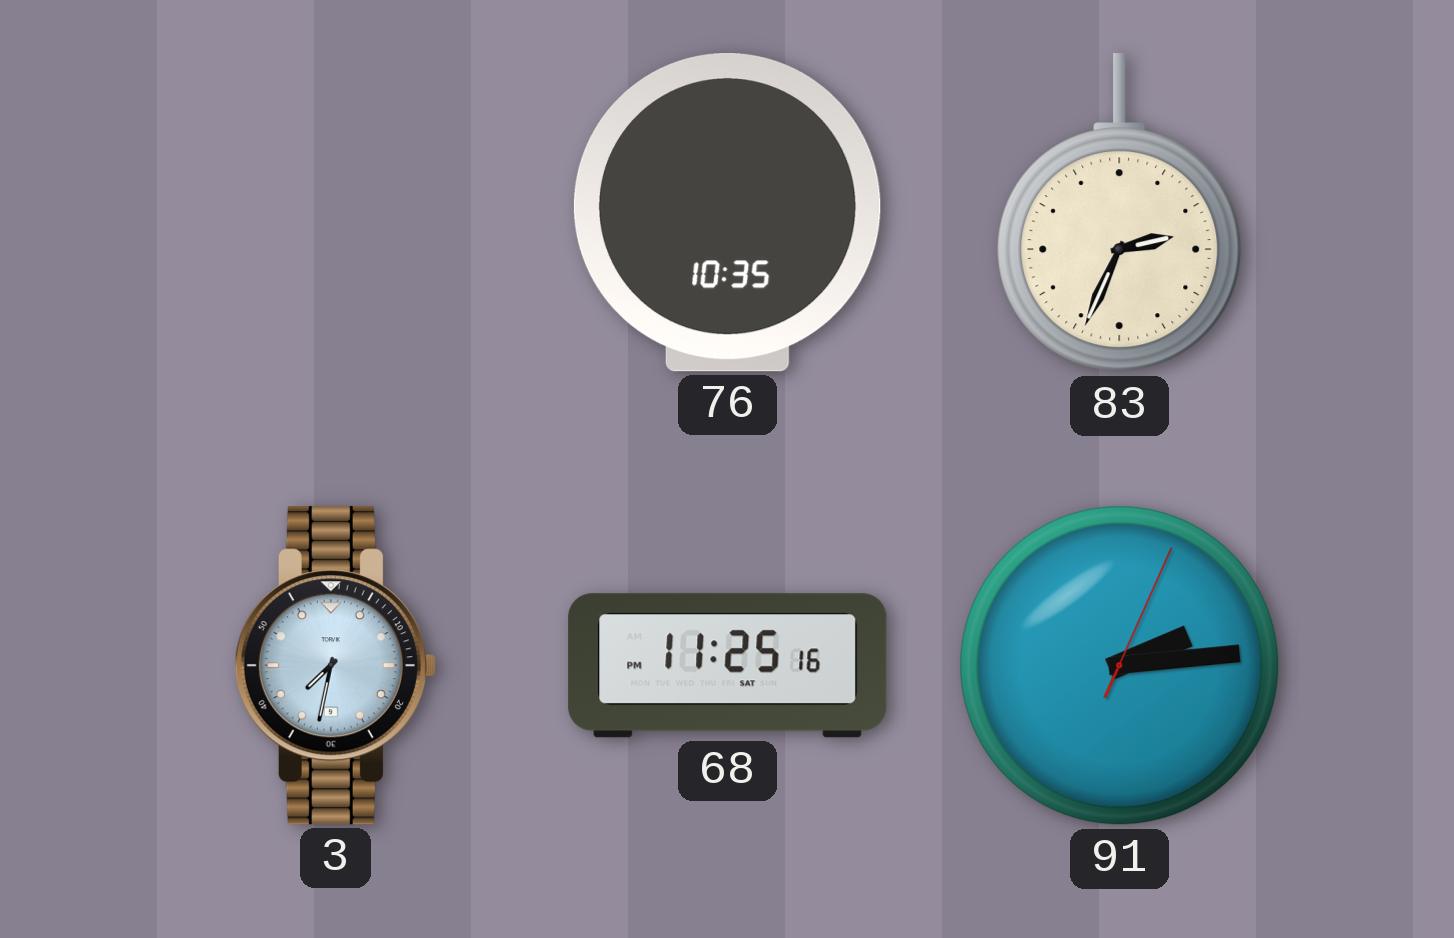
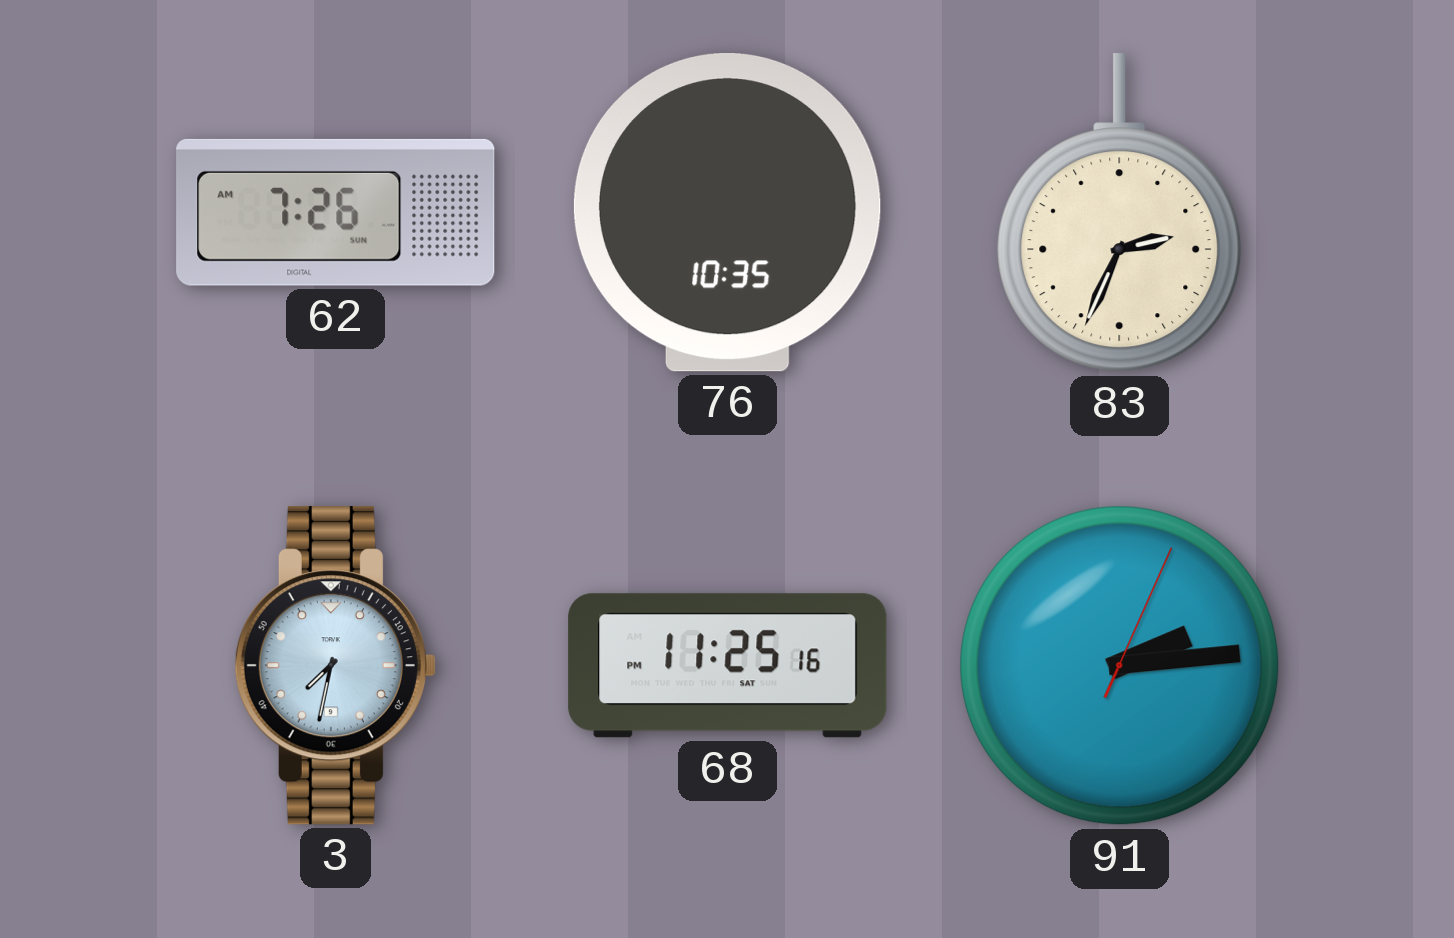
62: none -> 7:26
